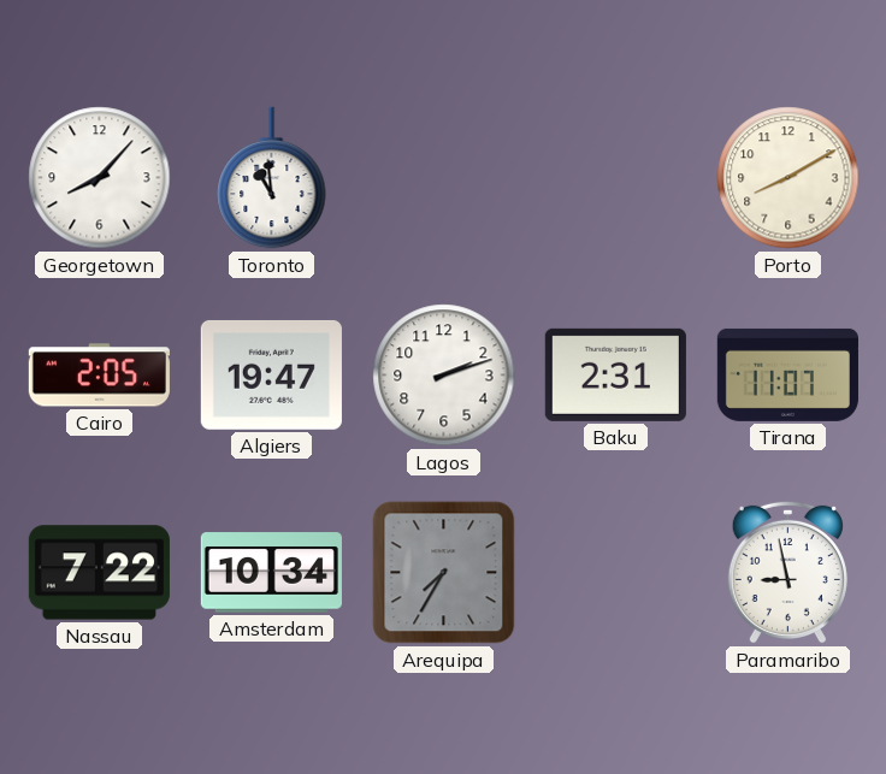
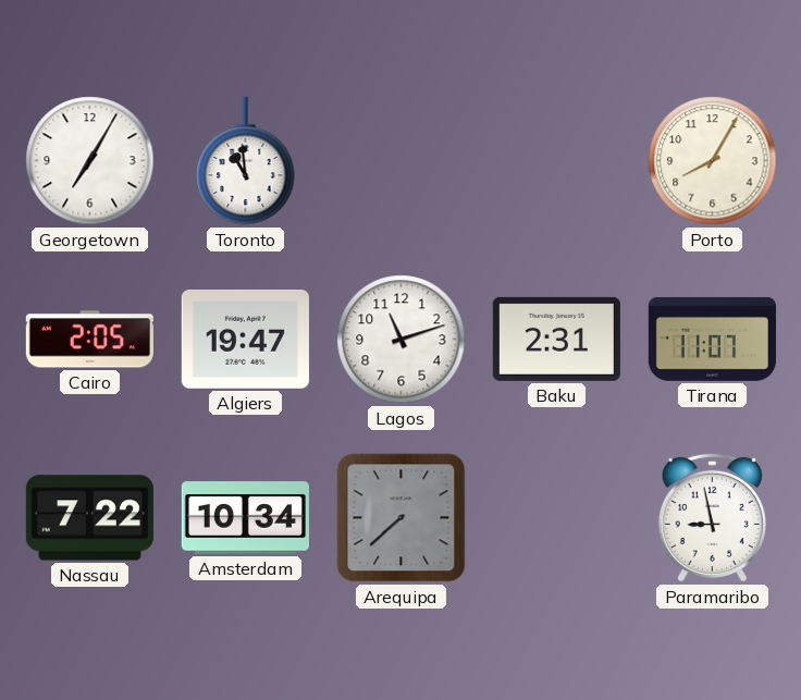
Georgetown: 8:07 -> 7:05
Porto: 8:10 -> 8:05
Lagos: 2:12 -> 11:12
Arequipa: 7:35 -> 7:38
